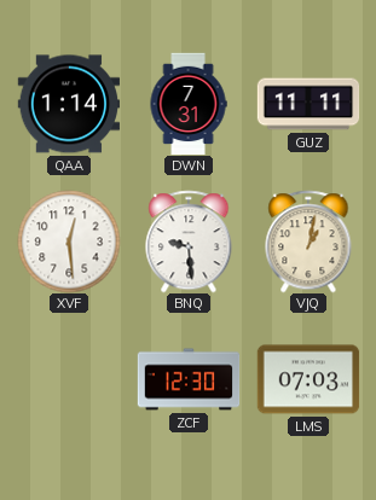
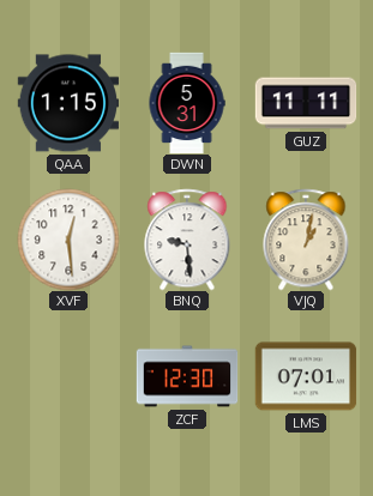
QAA: 1:14 -> 1:15
DWN: 7:31 -> 5:31
LMS: 07:03 -> 07:01
